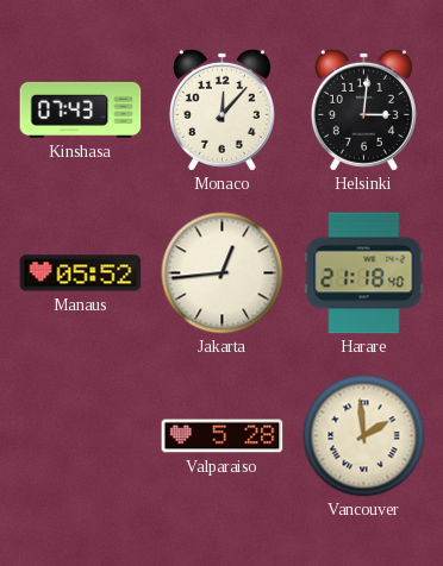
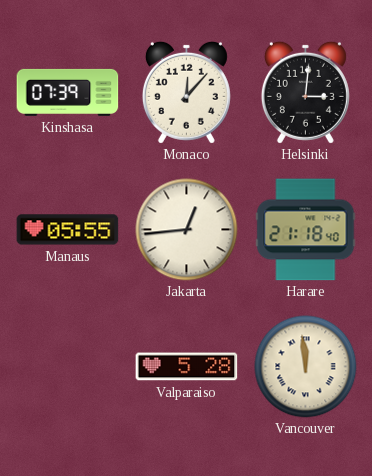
Kinshasa: 07:43 -> 07:39
Manaus: 05:52 -> 05:55
Vancouver: 1:59 -> 11:59
